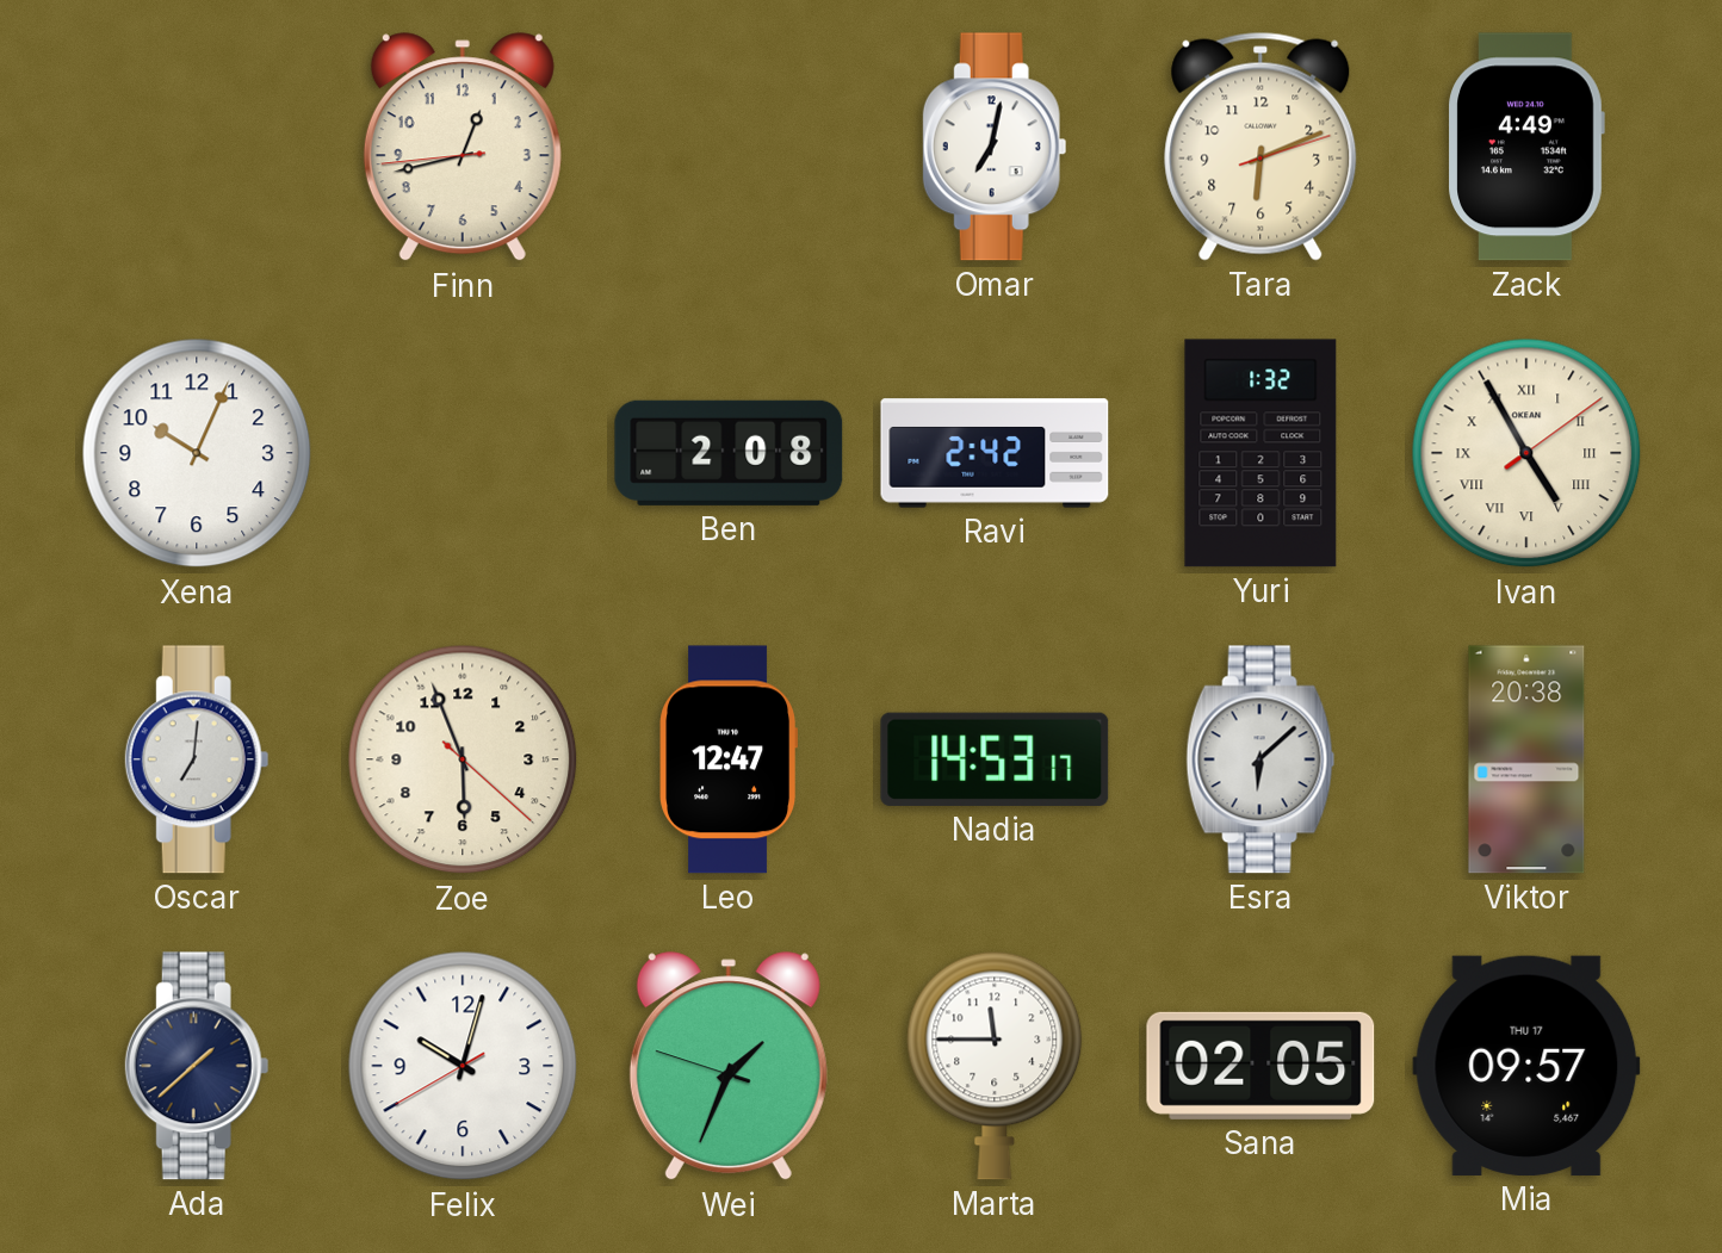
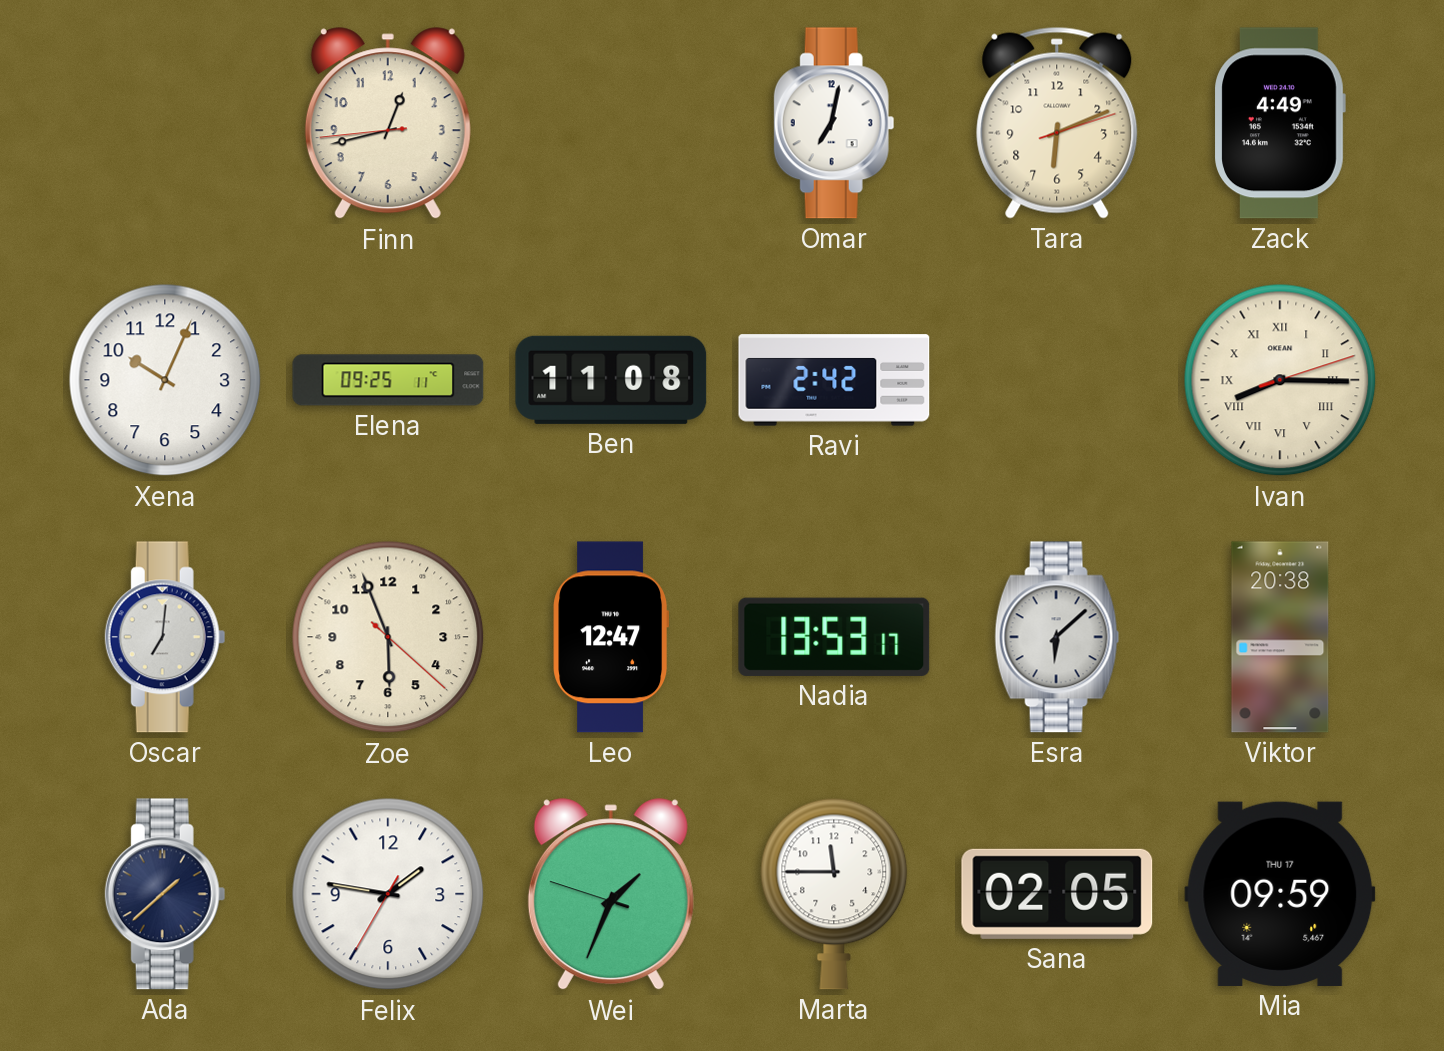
Elena: none -> 09:25
Ben: 2:08 -> 11:08
Yuri: 1:32 -> none
Ivan: 4:55 -> 8:15
Nadia: 14:53 -> 13:53
Felix: 10:02 -> 1:46
Mia: 09:57 -> 09:59
